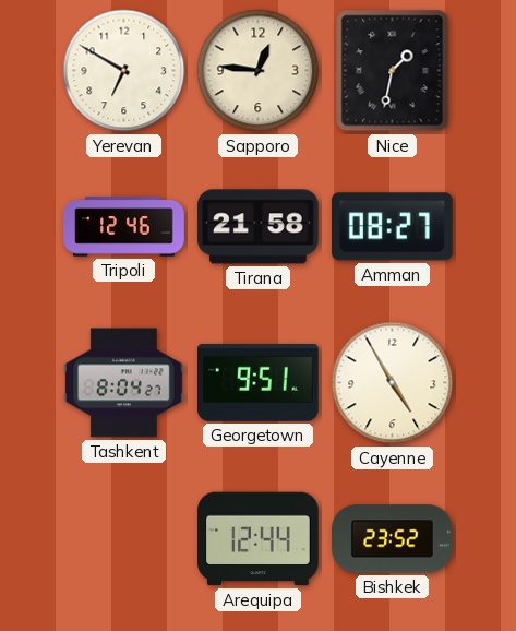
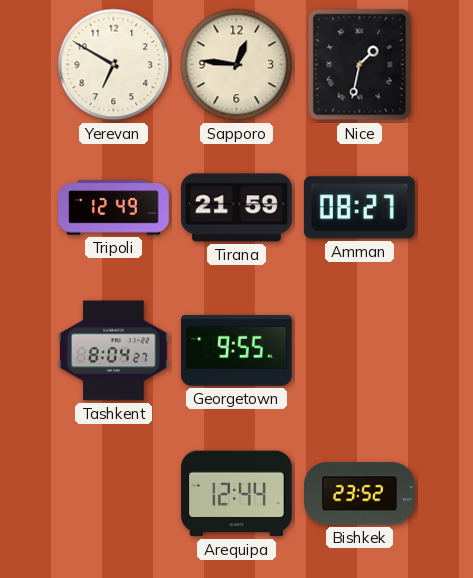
Tripoli: 12:46 -> 12:49
Tirana: 21:58 -> 21:59
Georgetown: 9:51 -> 9:55
Cayenne: 4:55 -> none
